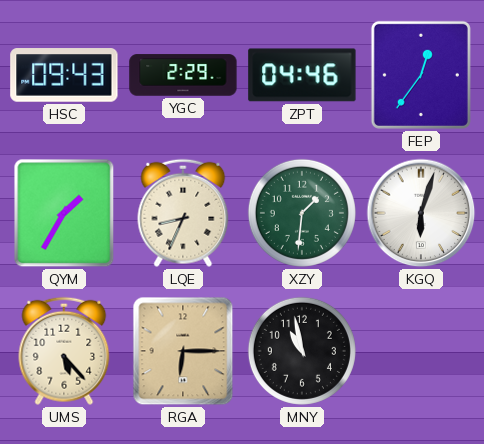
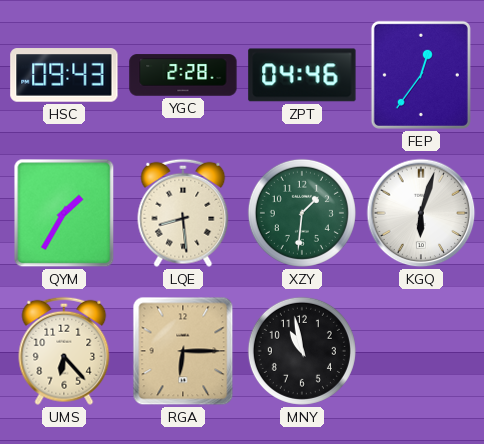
YGC: 2:29 -> 2:28
LQE: 8:34 -> 8:29
UMS: 5:23 -> 6:23
